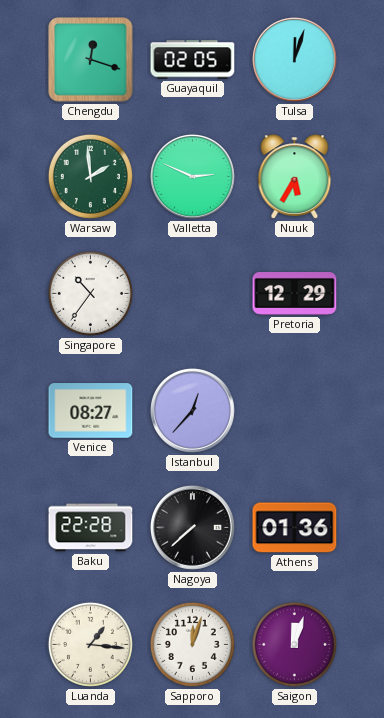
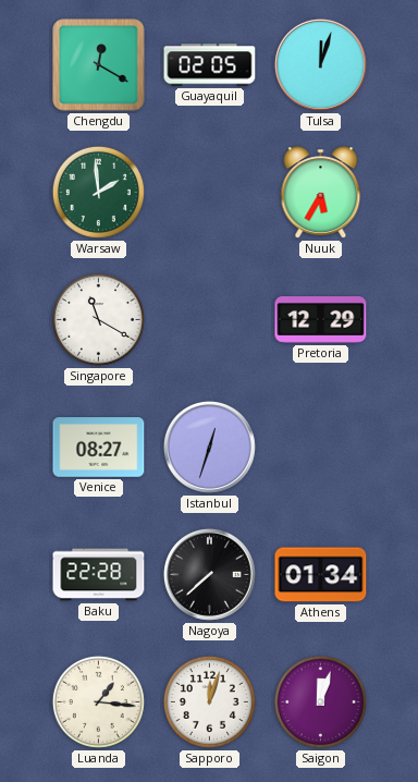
Chengdu: 12:18 -> 12:20
Valletta: 2:49 -> none
Singapore: 10:36 -> 11:20
Istanbul: 12:37 -> 12:33
Athens: 01:36 -> 01:34
